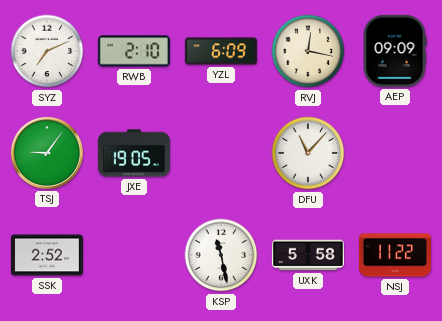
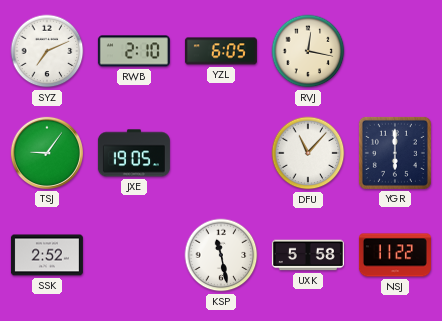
YZL: 6:09 -> 6:05
AEP: 09:09 -> none
YGR: none -> 6:00
